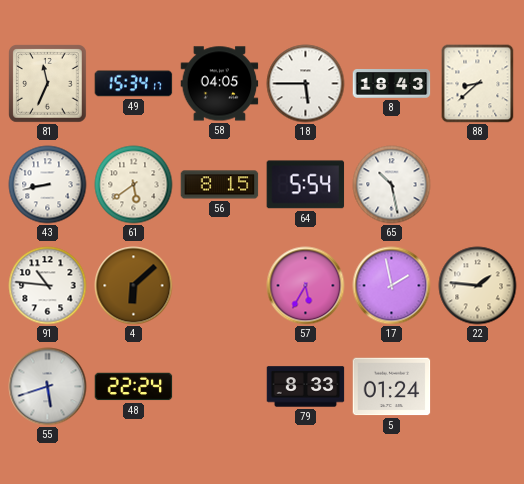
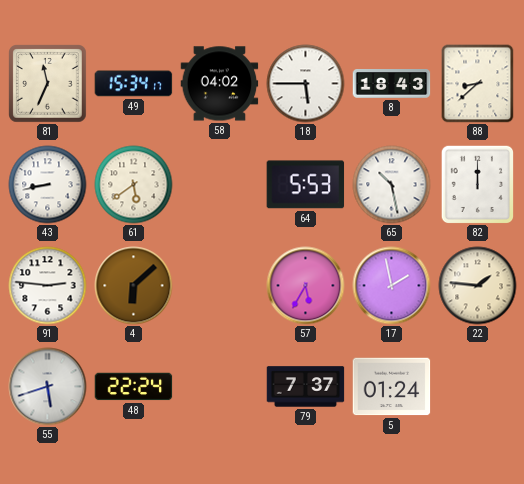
58: 04:05 -> 04:02
56: 8:15 -> none
64: 5:54 -> 5:53
82: none -> 12:00
91: 10:46 -> 2:46
79: 8:33 -> 7:37
